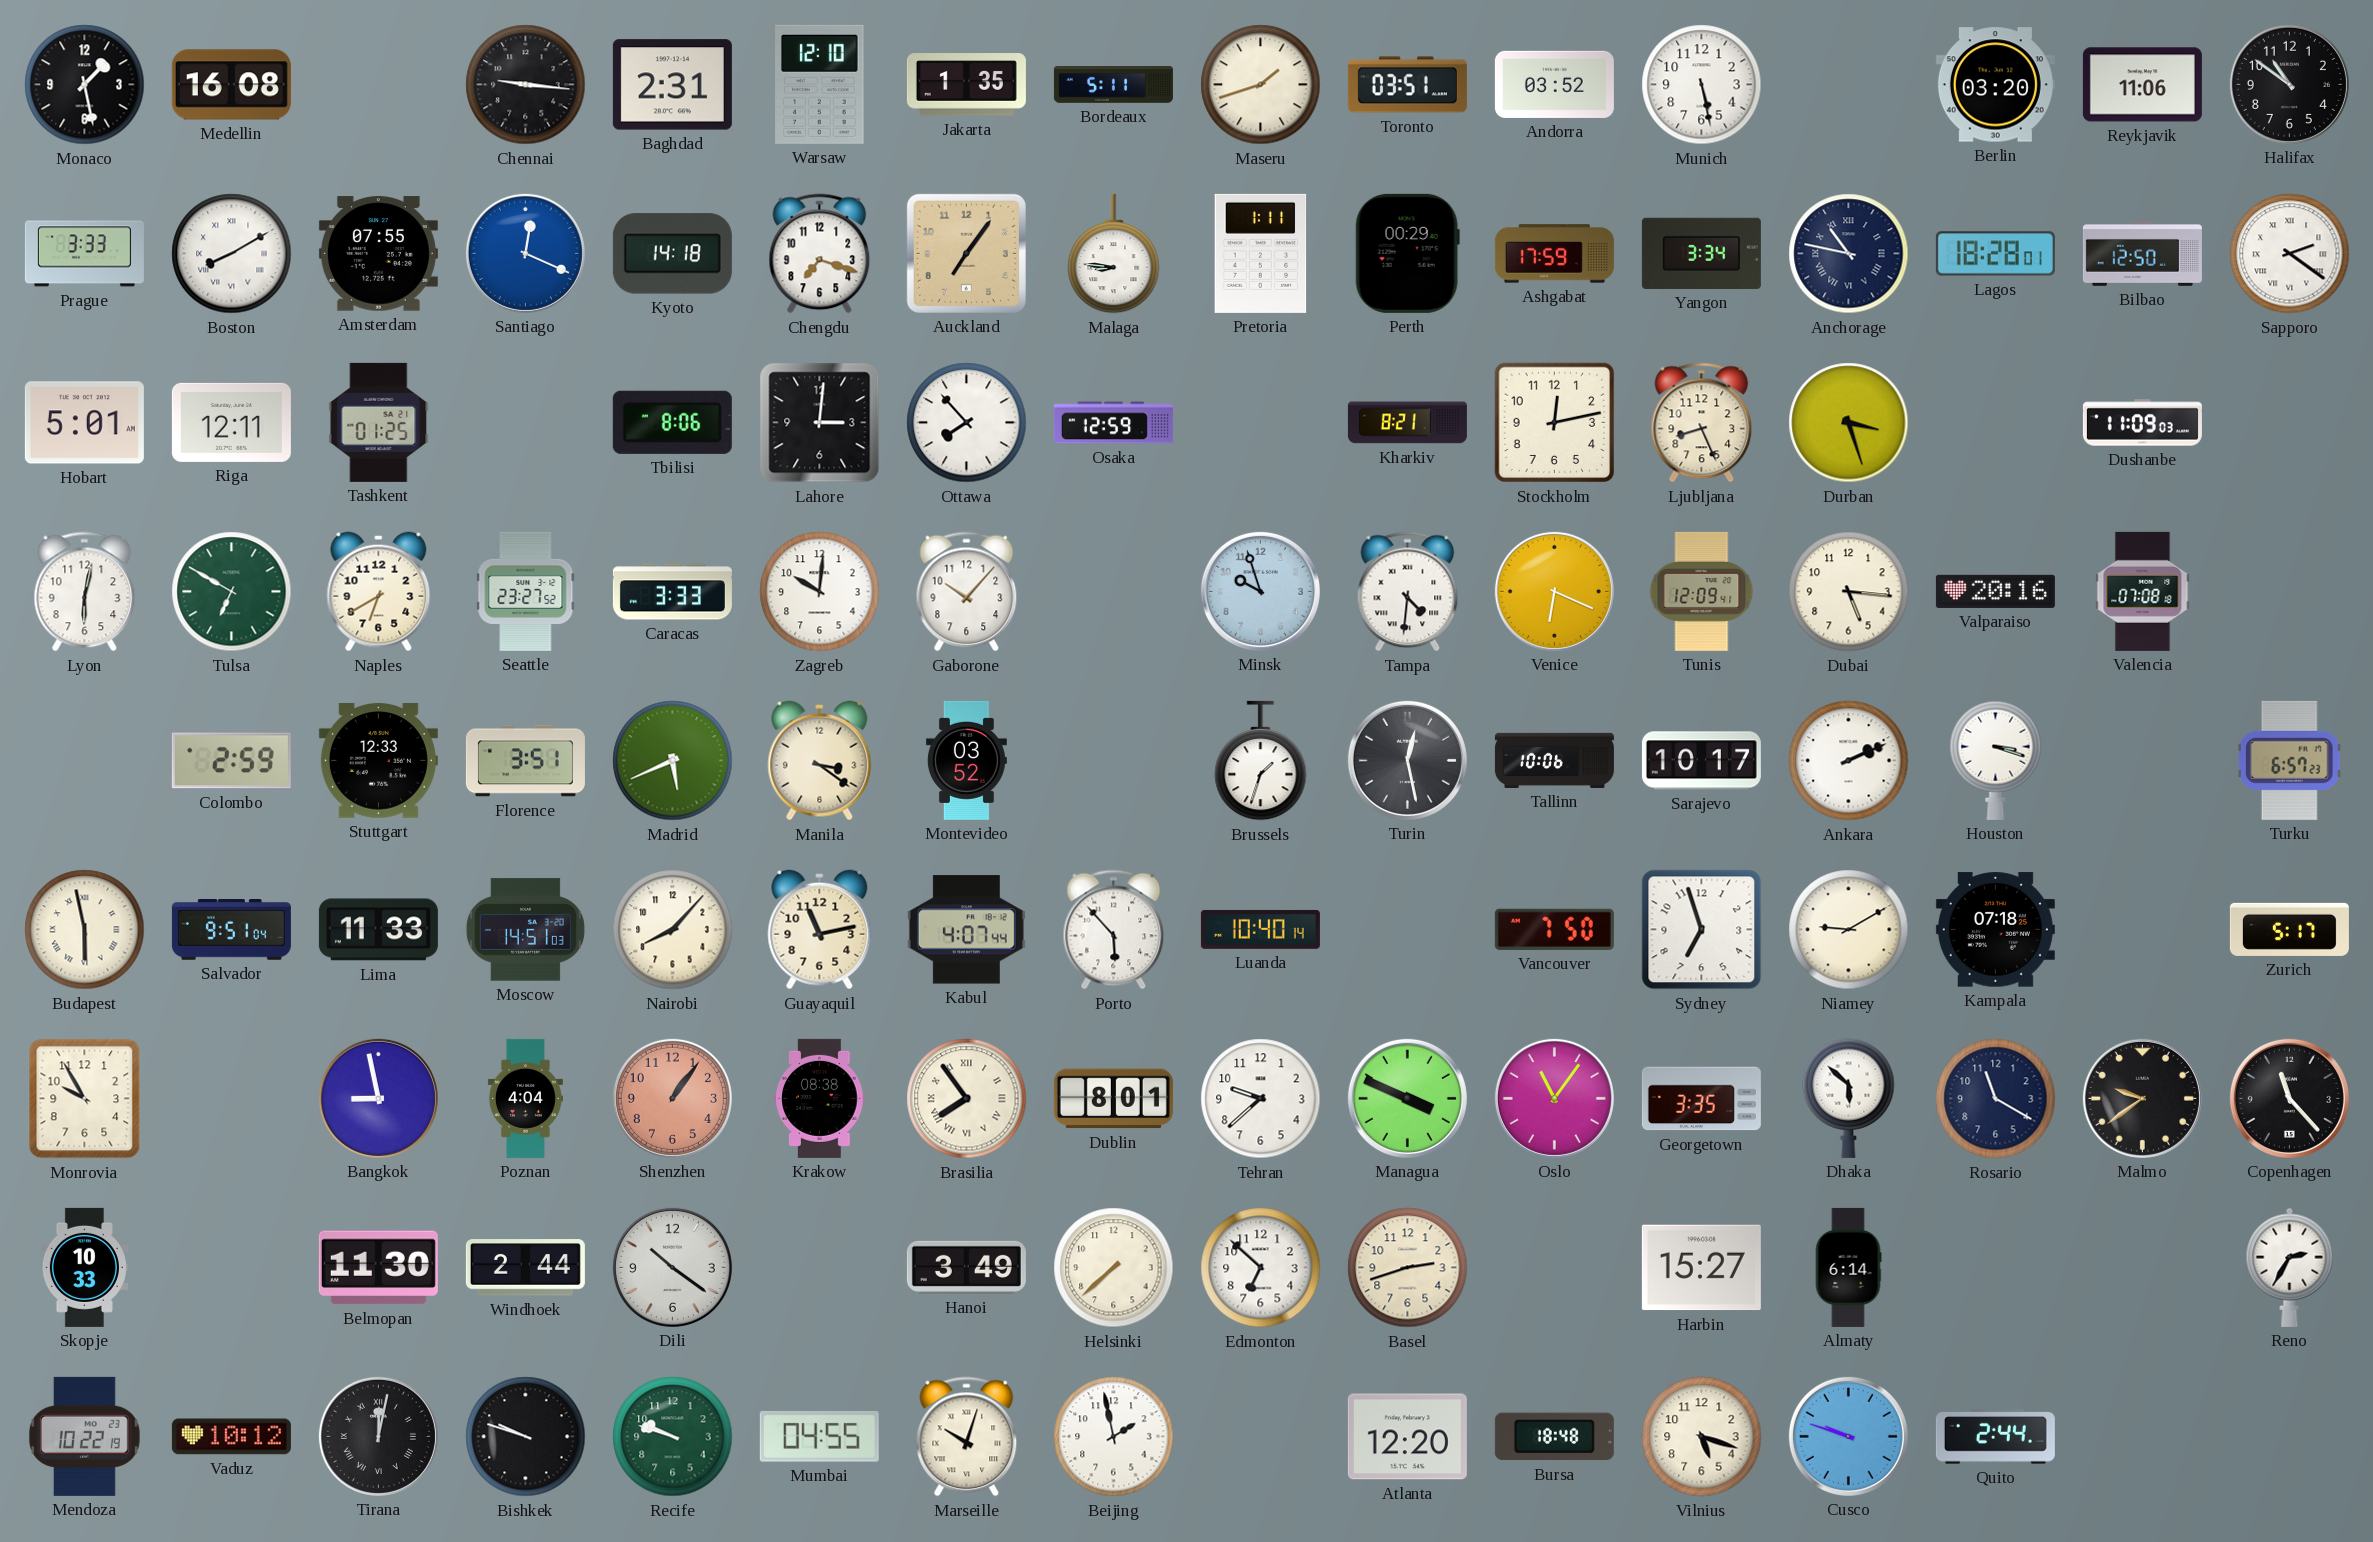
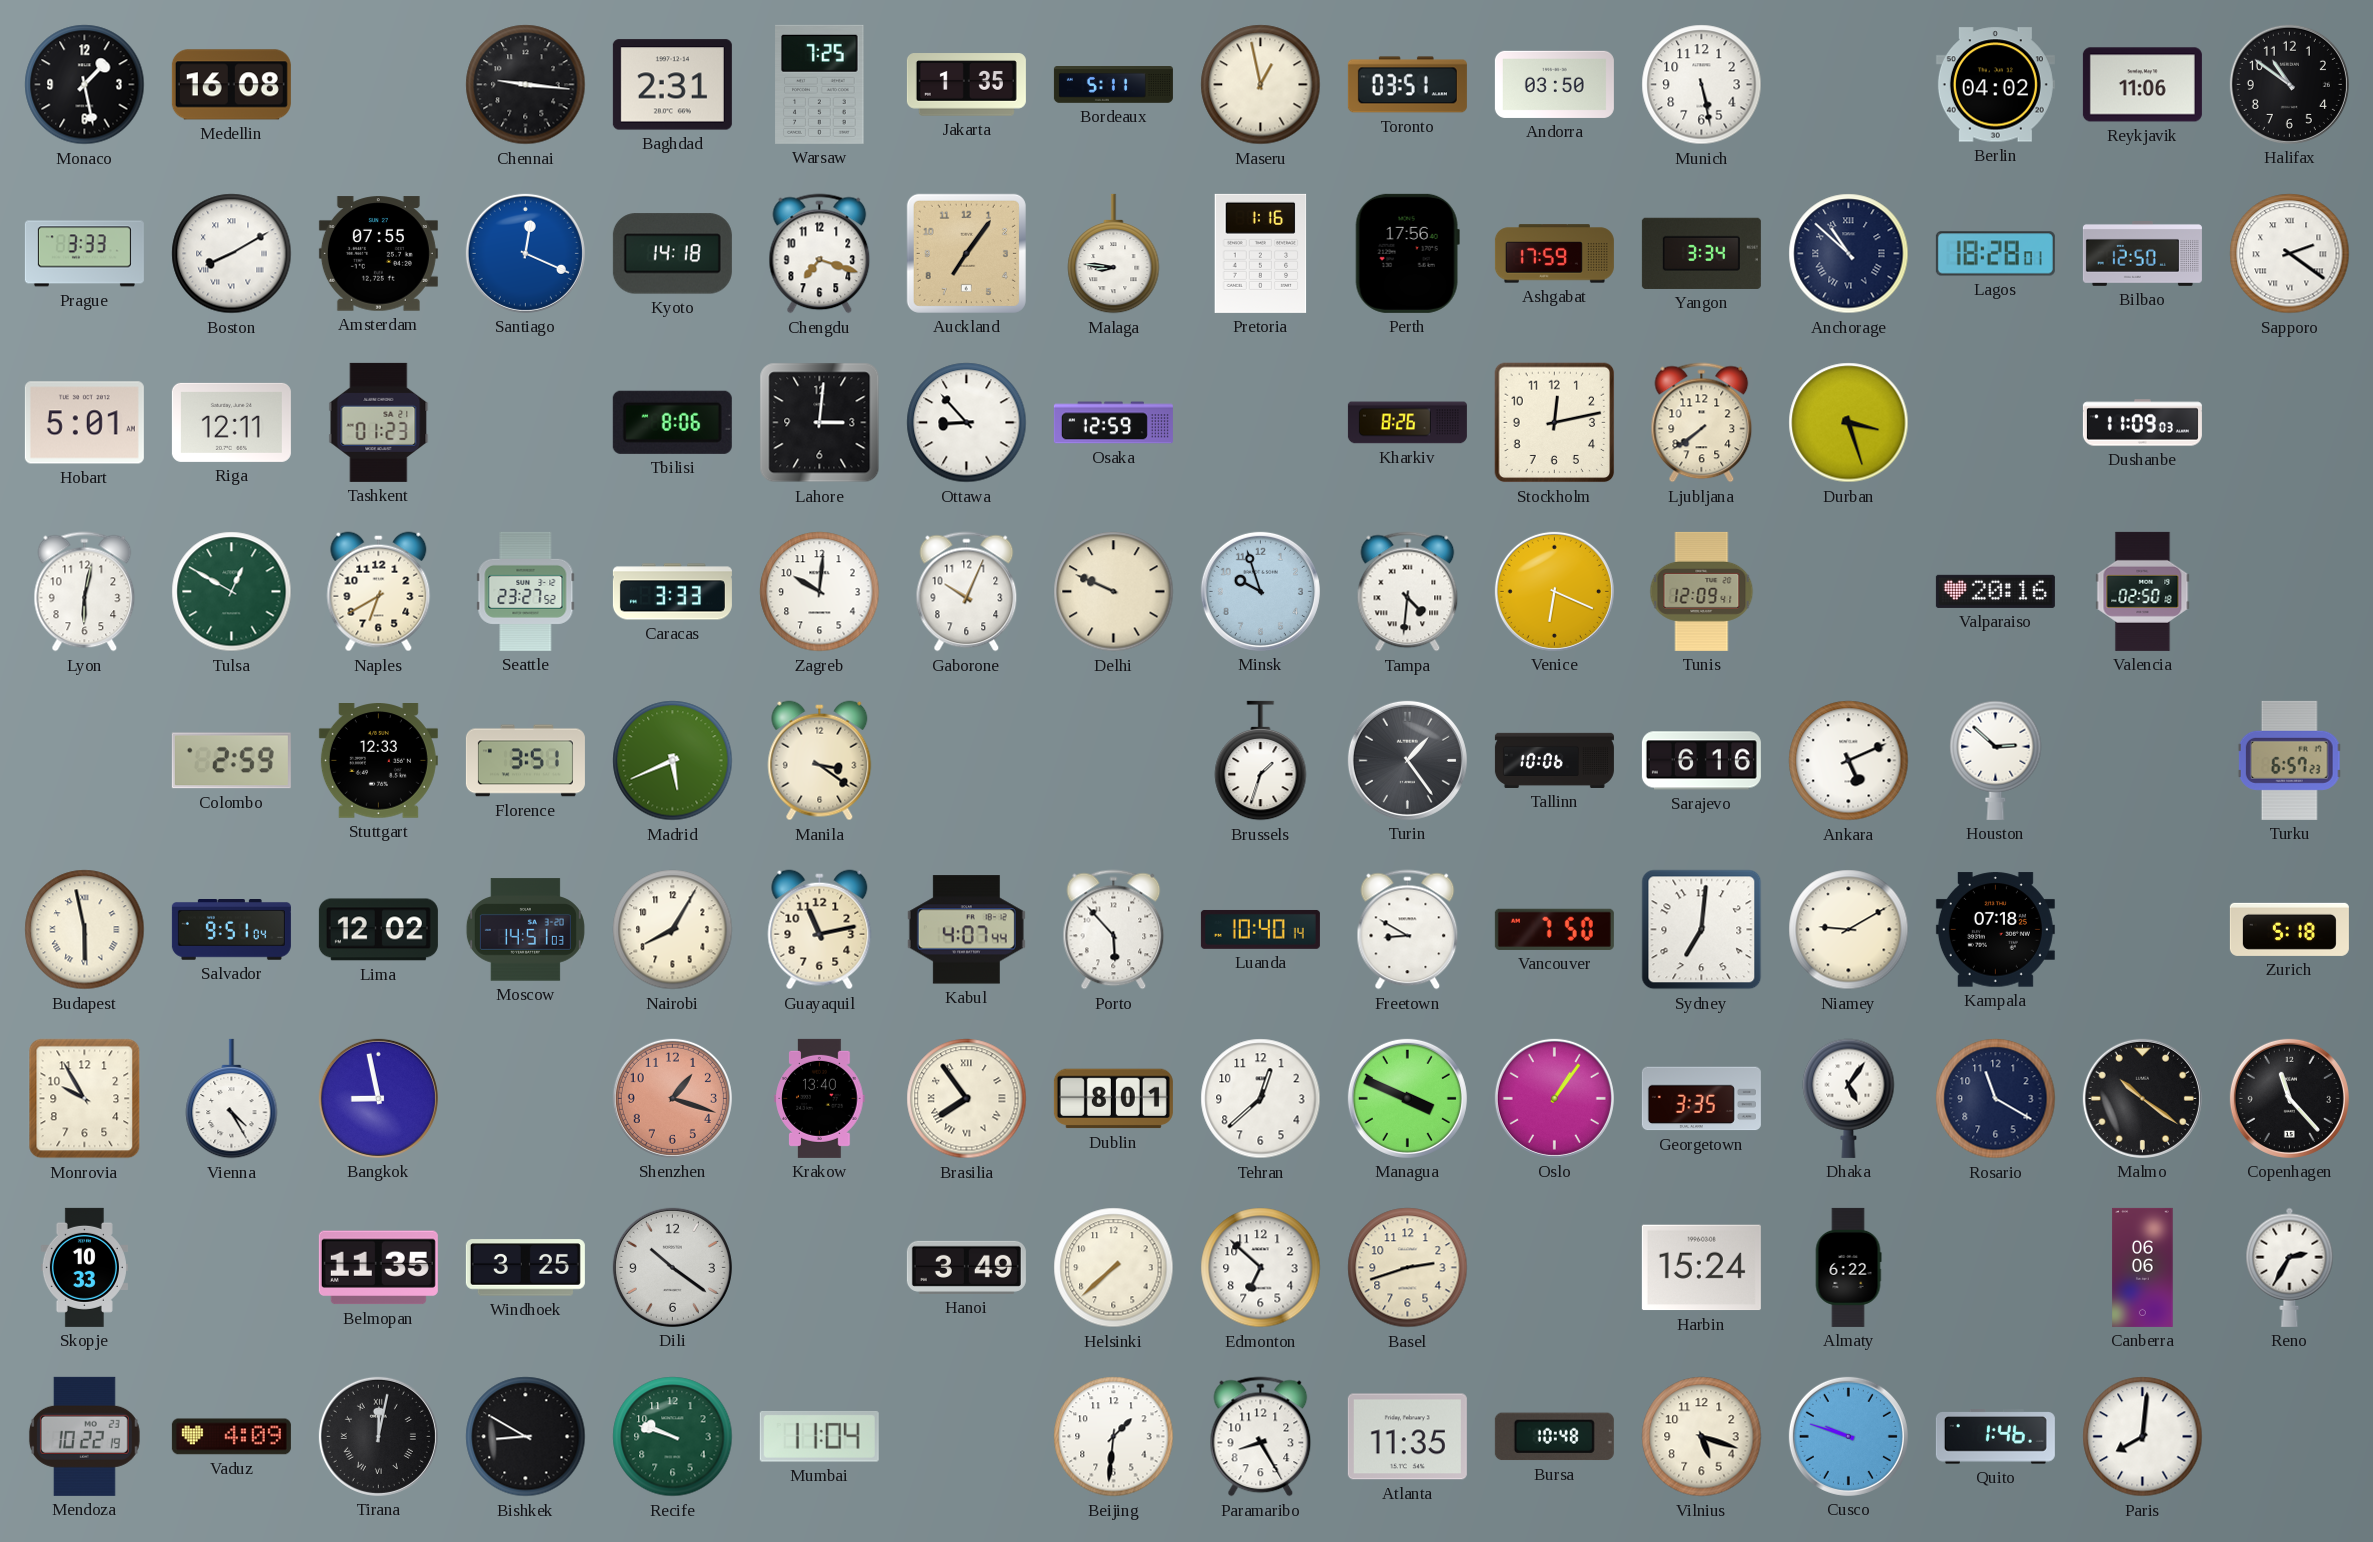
Warsaw: 12:10 -> 7:25
Maseru: 1:42 -> 12:58
Andorra: 03:52 -> 03:50
Berlin: 03:20 -> 04:02
Pretoria: 1:11 -> 1:16
Perth: 00:29 -> 17:56
Anchorage: 10:47 -> 10:52
Tashkent: 01:25 -> 01:23
Ottawa: 7:53 -> 8:53
Kharkiv: 8:21 -> 8:26
Ljubljana: 8:26 -> 7:39
Tulsa: 6:50 -> 12:50
Gaborone: 10:07 -> 10:04
Delhi: none -> 9:49
Dubai: 5:16 -> none
Valencia: 07:08 -> 02:50
Montevideo: 03:52 -> none
Turin: 12:28 -> 1:24
Sarajevo: 10:17 -> 6:16
Ankara: 2:11 -> 5:11
Houston: 3:18 -> 2:52
Lima: 11:33 -> 12:02
Nairobi: 8:07 -> 8:05
Freetown: none -> 8:50
Sydney: 6:57 -> 7:01
Zurich: 5:17 -> 5:18
Vienna: none -> 4:25
Poznan: 4:04 -> none
Shenzhen: 1:06 -> 1:18
Krakow: 08:38 -> 13:40
Tehran: 9:38 -> 12:38
Oslo: 11:06 -> 1:06
Dhaka: 5:52 -> 5:06
Malmo: 9:39 -> 10:21
Belmopan: 11:30 -> 11:35
Windhoek: 2:44 -> 3:25
Harbin: 15:27 -> 15:24
Almaty: 6:14 -> 6:22
Canberra: none -> 06:06
Vaduz: 10:12 -> 4:09
Bishkek: 9:48 -> 8:50
Mumbai: 04:55 -> 11:04
Marseille: 10:03 -> none
Beijing: 1:58 -> 1:31
Paramaribo: none -> 8:25
Atlanta: 12:20 -> 11:35
Bursa: 18:48 -> 10:48
Quito: 2:44 -> 1:46
Paris: none -> 8:01
